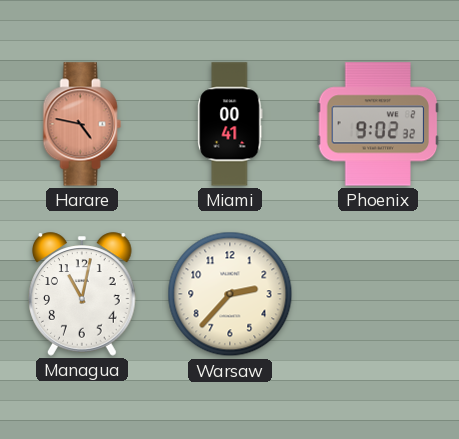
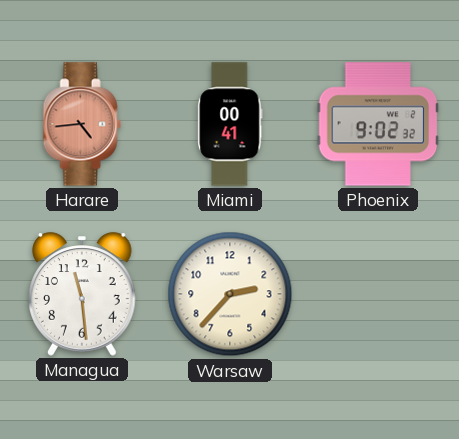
Harare: 4:47 -> 4:44
Managua: 11:02 -> 11:29
